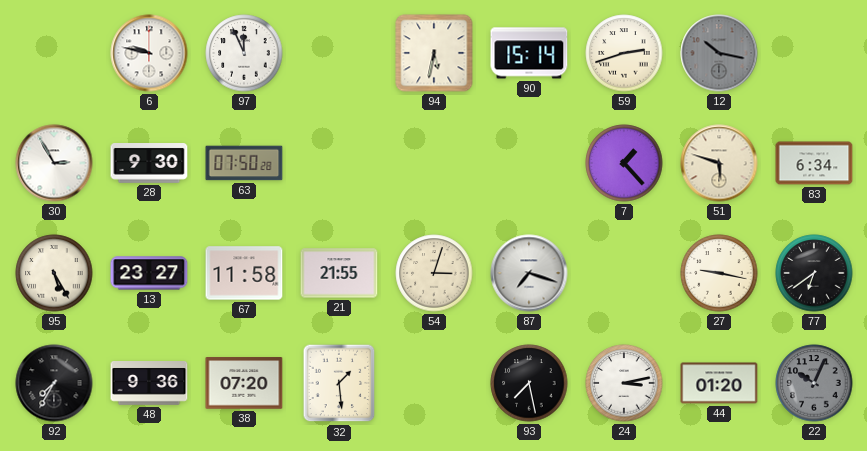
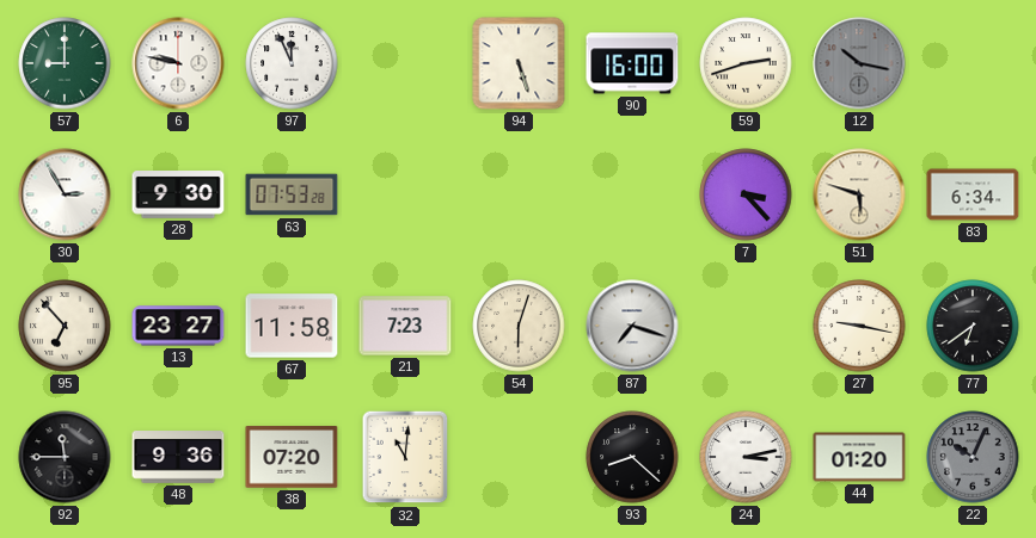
57: none -> 9:00
94: 5:32 -> 5:27
90: 15:14 -> 16:00
63: 07:50 -> 07:53
7: 1:23 -> 3:23
95: 5:25 -> 6:53
21: 21:55 -> 7:23
54: 3:03 -> 6:03
92: 7:35 -> 11:45
32: 1:29 -> 11:01
93: 7:28 -> 8:22
